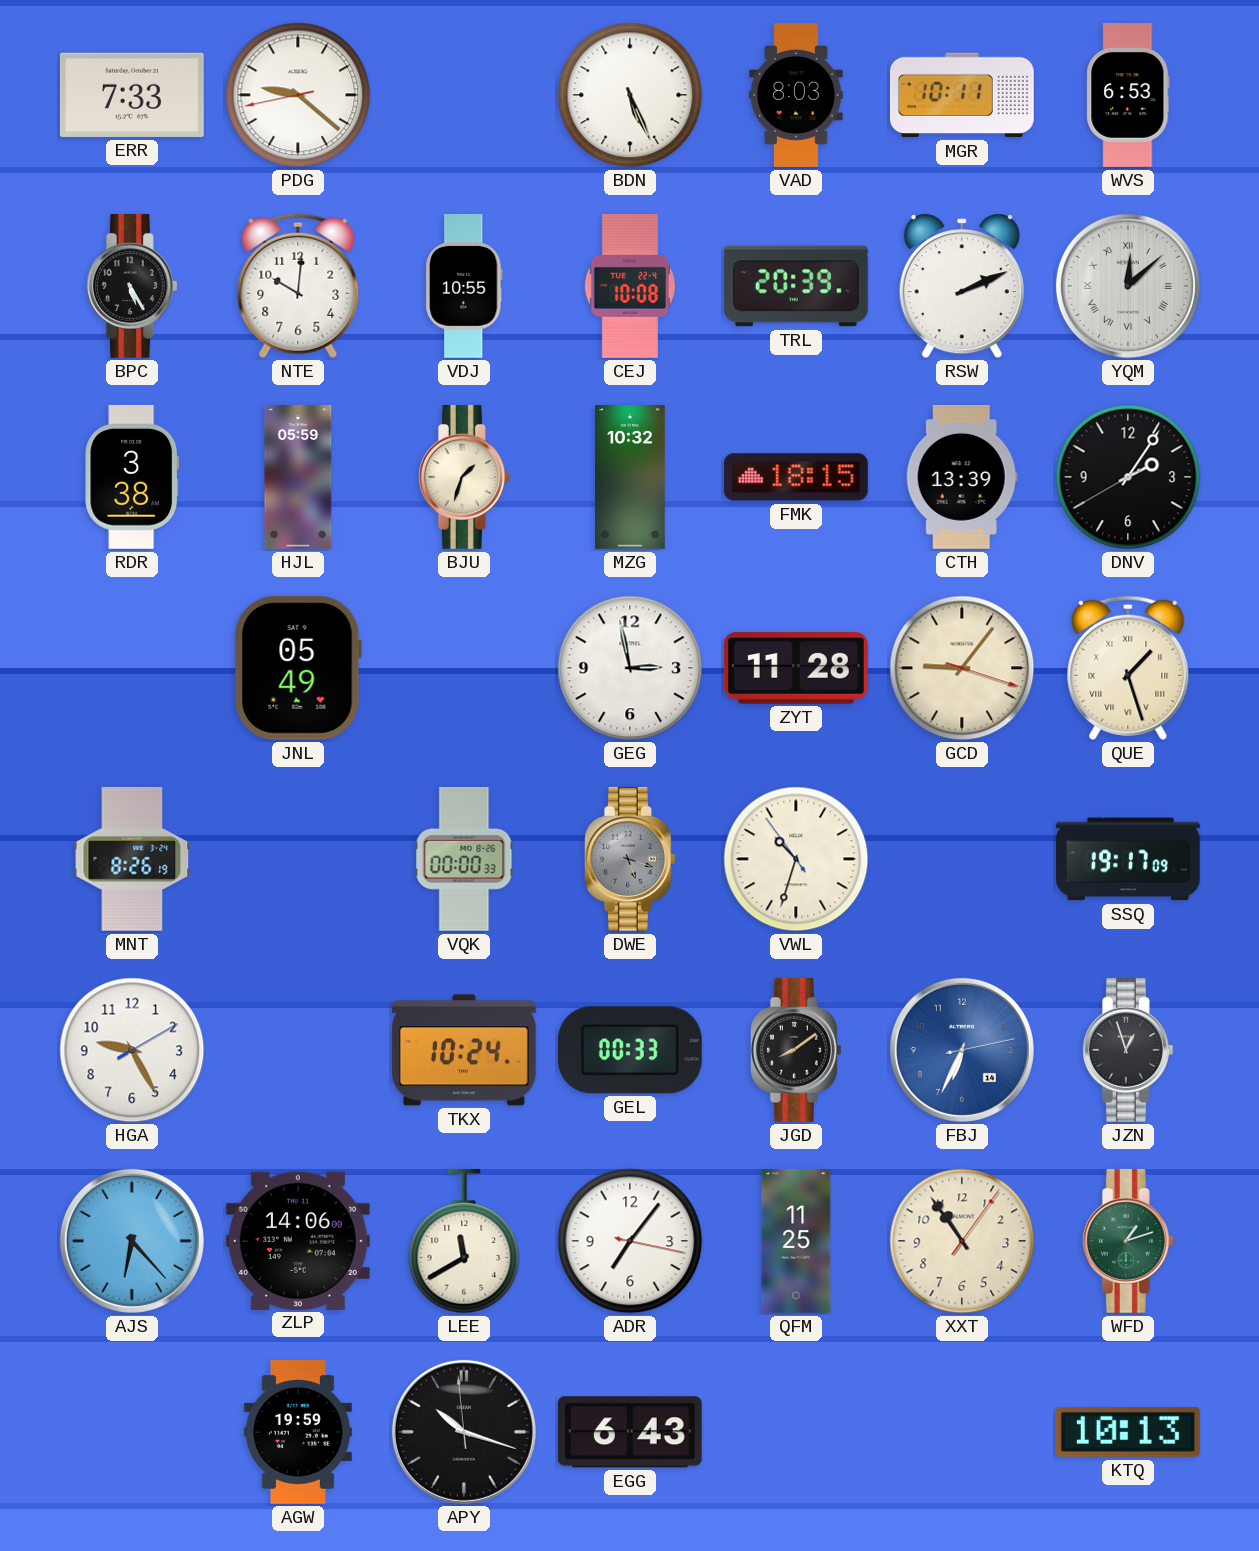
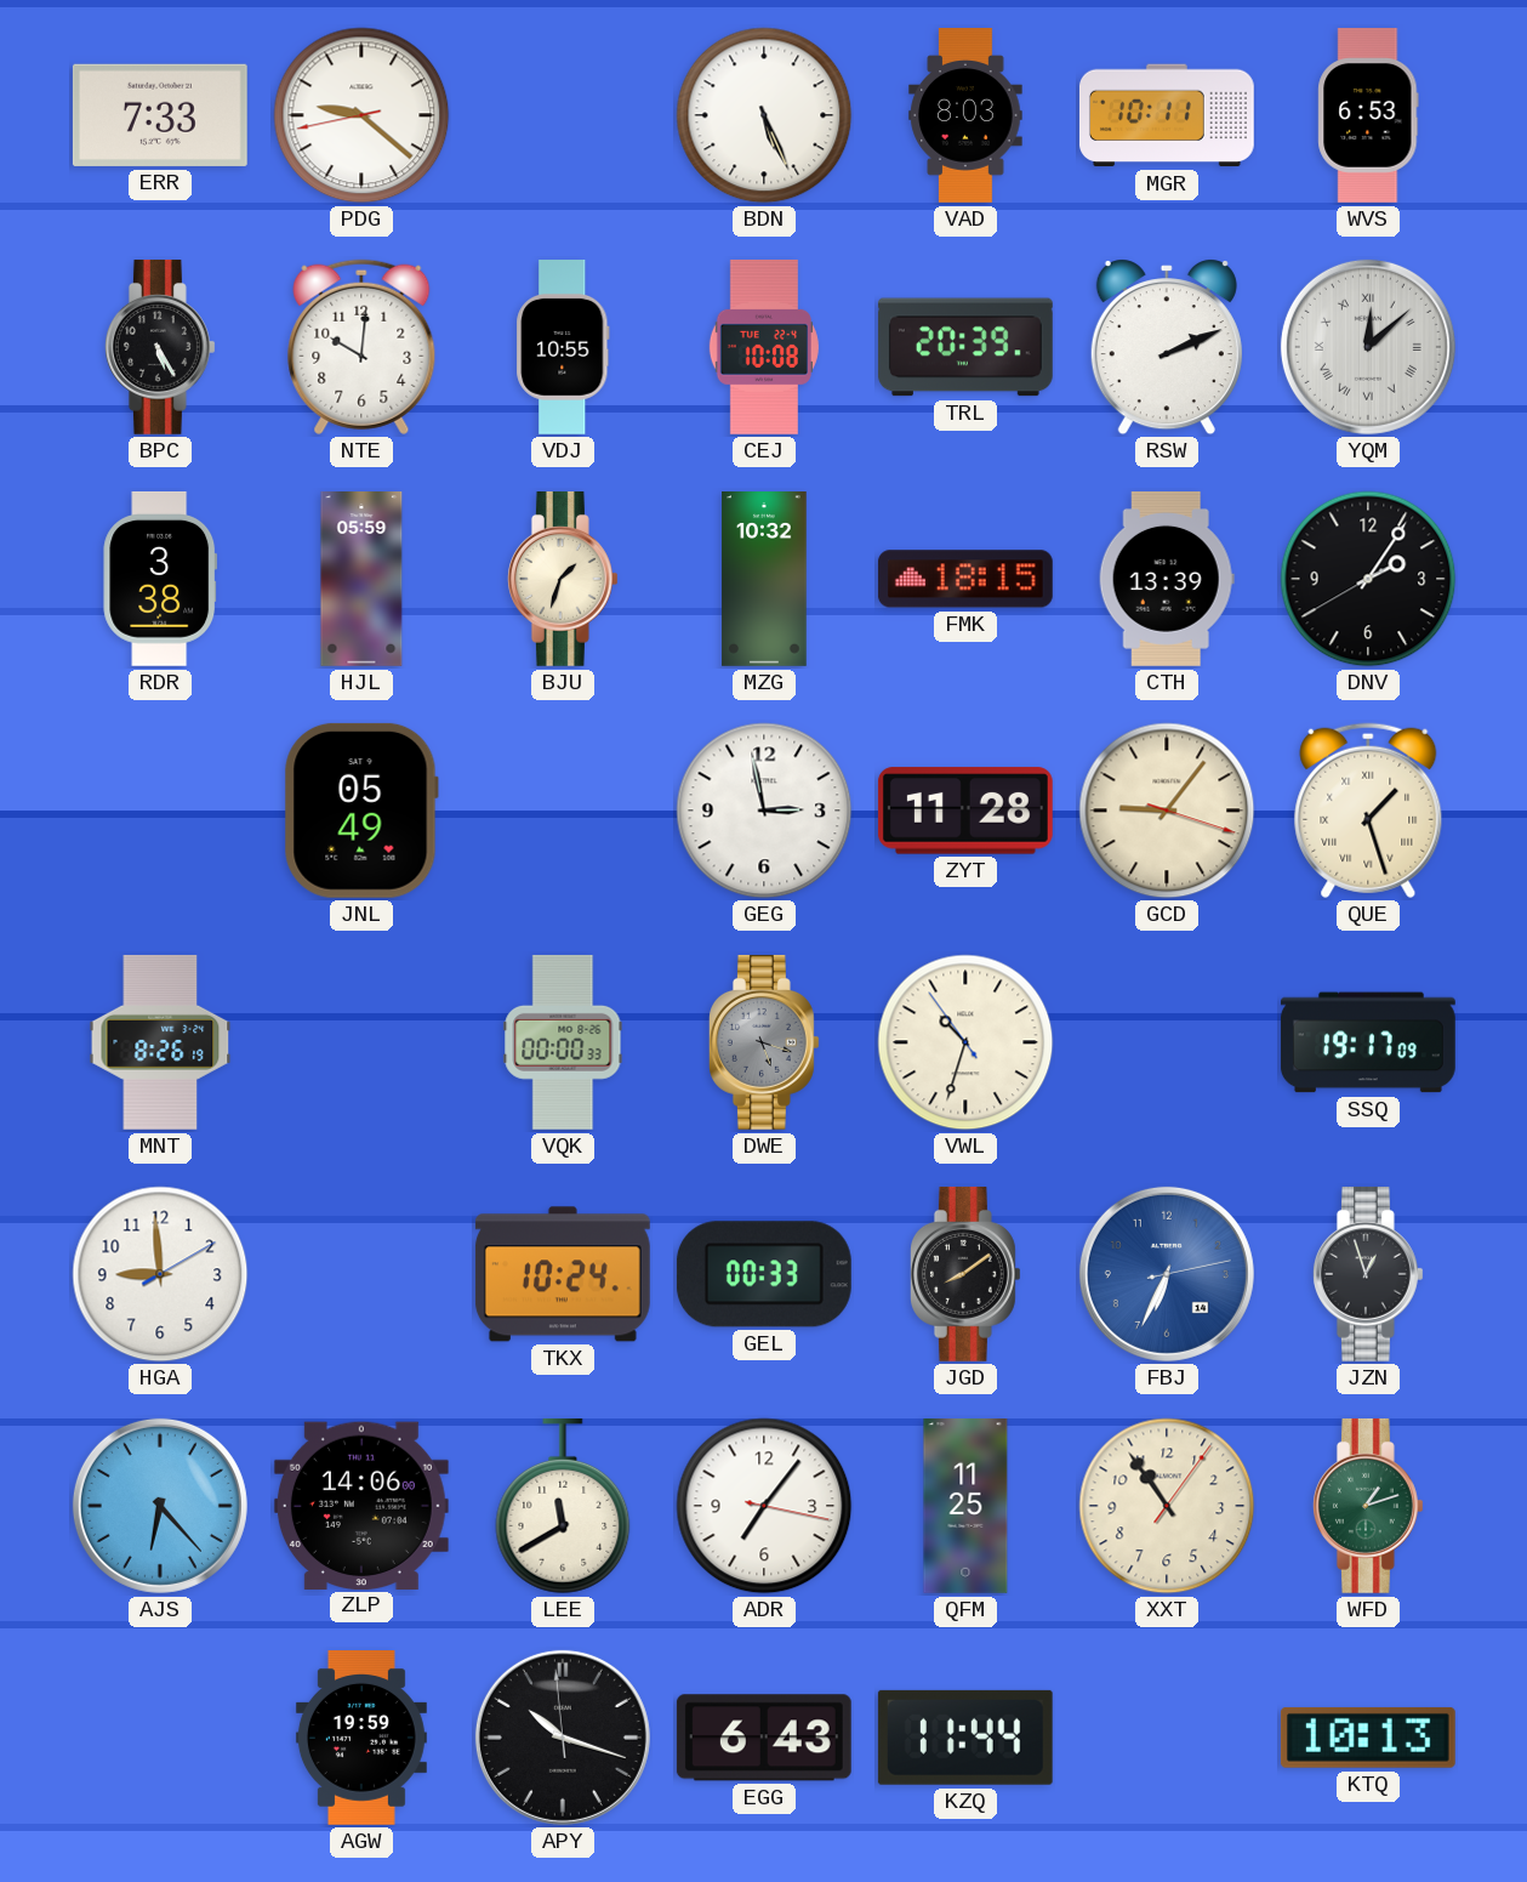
HGA: 9:25 -> 8:59
KZQ: none -> 11:44
